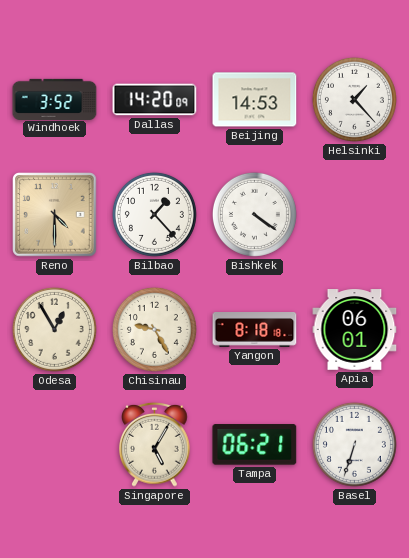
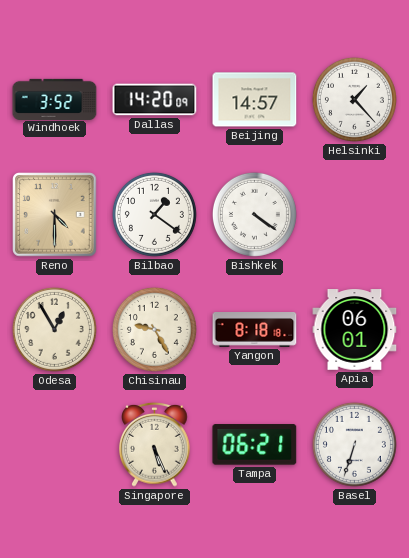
Beijing: 14:53 -> 14:57
Bilbao: 1:23 -> 1:21
Singapore: 5:05 -> 5:26
